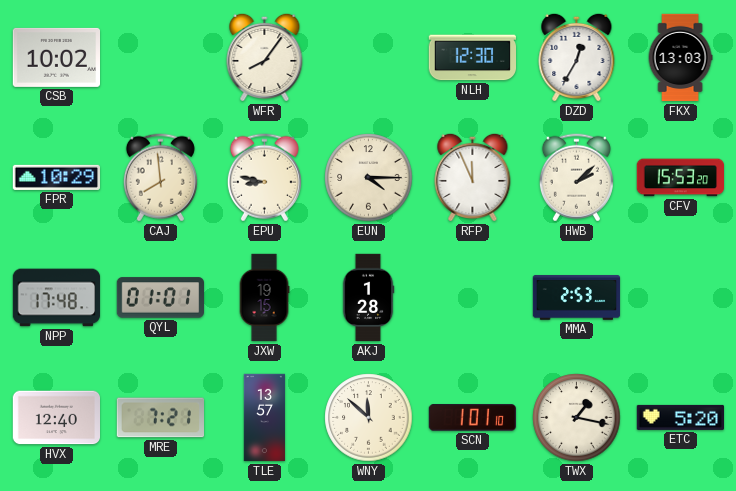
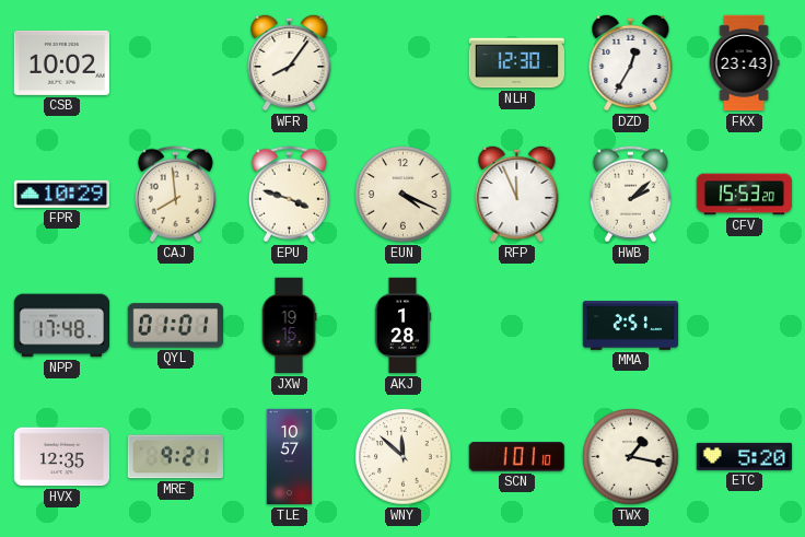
FKX: 13:03 -> 23:43
EPU: 8:47 -> 3:48
EUN: 4:15 -> 4:19
MMA: 2:53 -> 2:51
HVX: 12:40 -> 12:35
MRE: 7:21 -> 9:21
TLE: 13:57 -> 10:57
